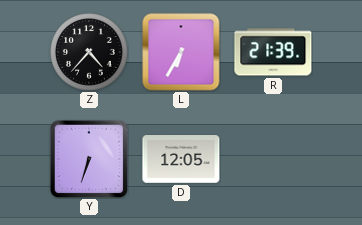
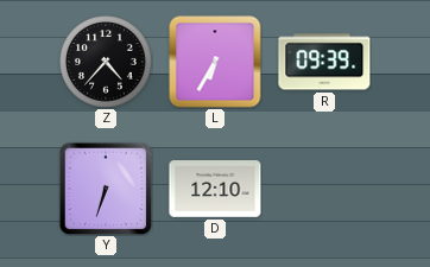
R: 21:39 -> 09:39
D: 12:05 -> 12:10
